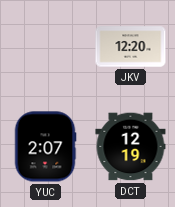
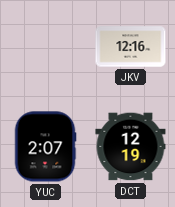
JKV: 12:20 -> 12:16
